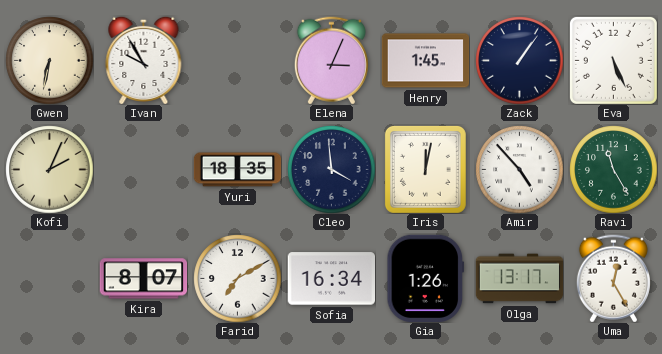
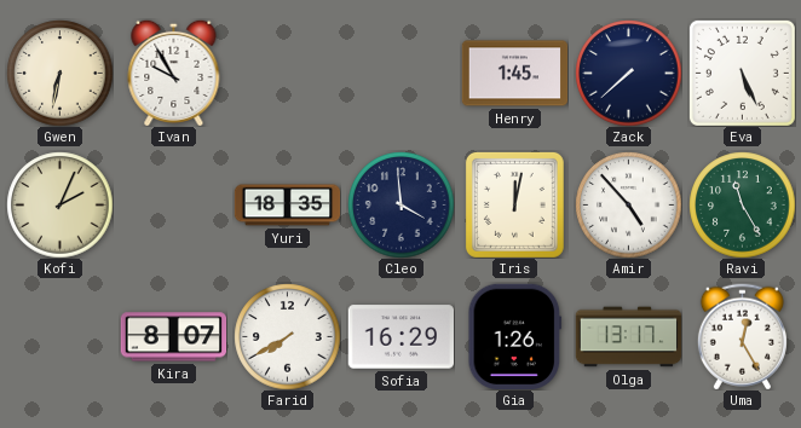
Elena: 3:04 -> none
Zack: 1:06 -> 7:38
Farid: 7:10 -> 7:40
Sofia: 16:34 -> 16:29
